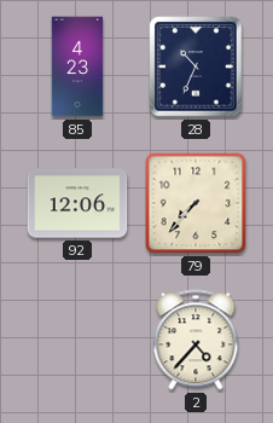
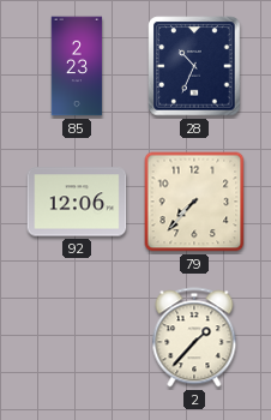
85: 4:23 -> 2:23
2: 4:37 -> 1:37
